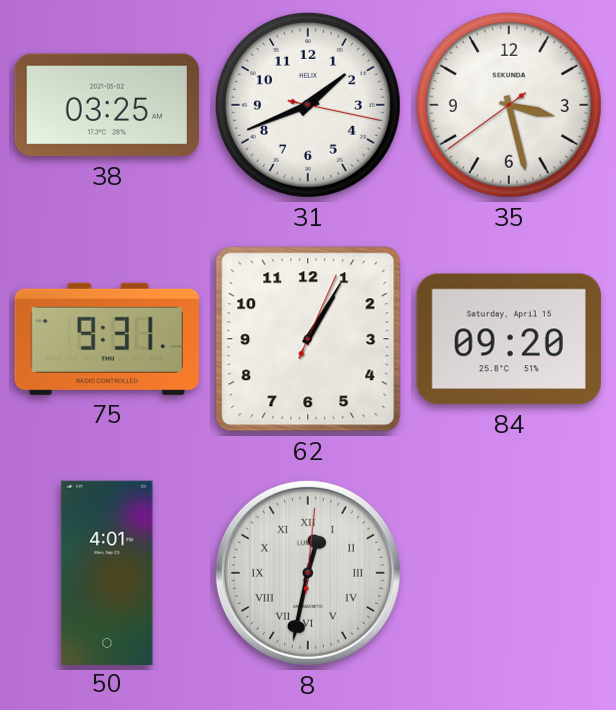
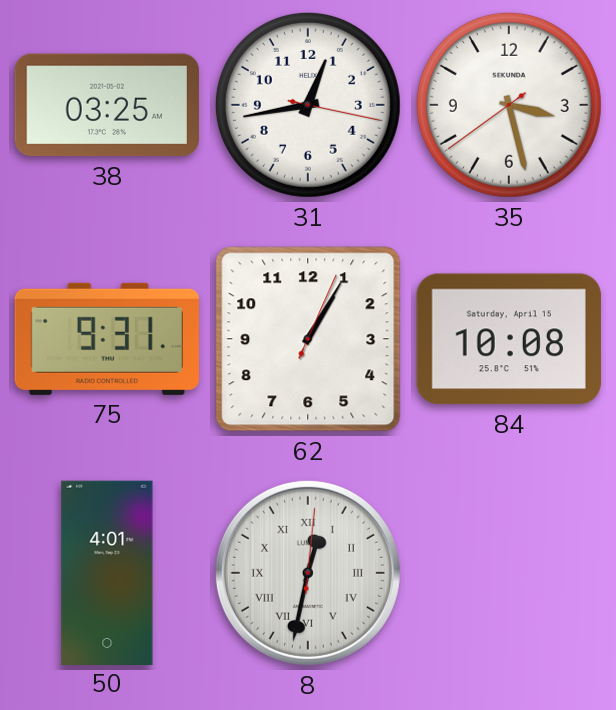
31: 1:41 -> 12:43
84: 09:20 -> 10:08
